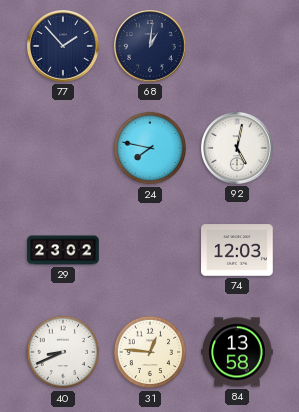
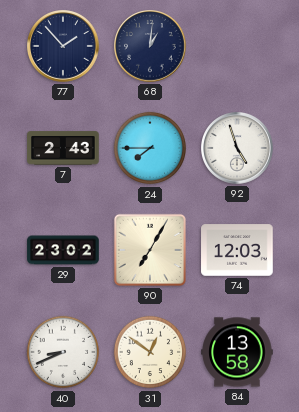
7: none -> 2:43
24: 7:47 -> 7:45
92: 5:02 -> 4:57
90: none -> 7:05
31: 12:46 -> 12:51
